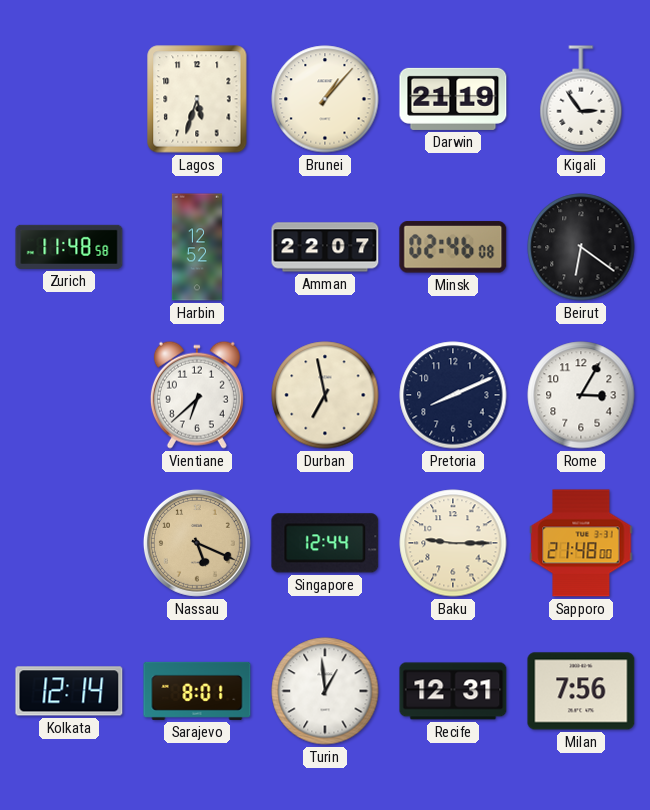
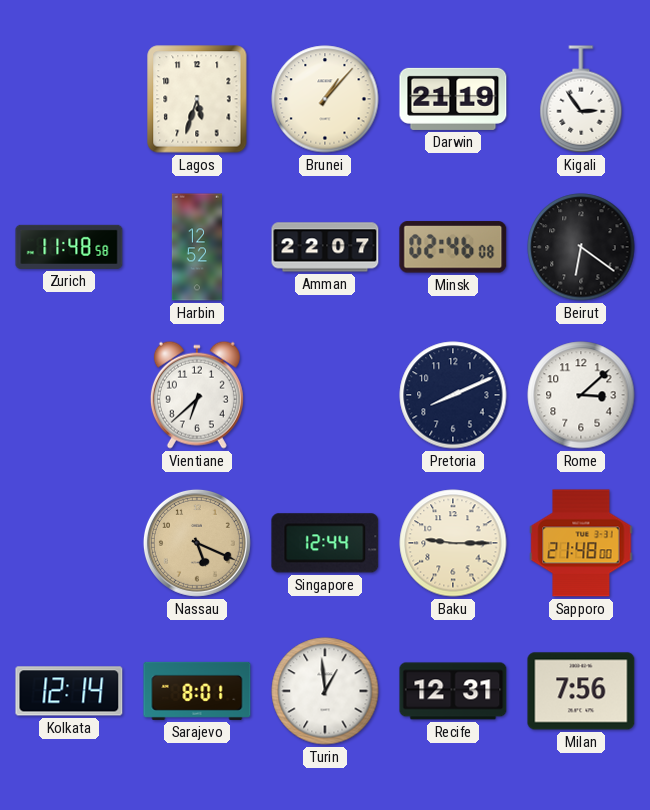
Durban: 6:58 -> none
Rome: 3:05 -> 3:08
